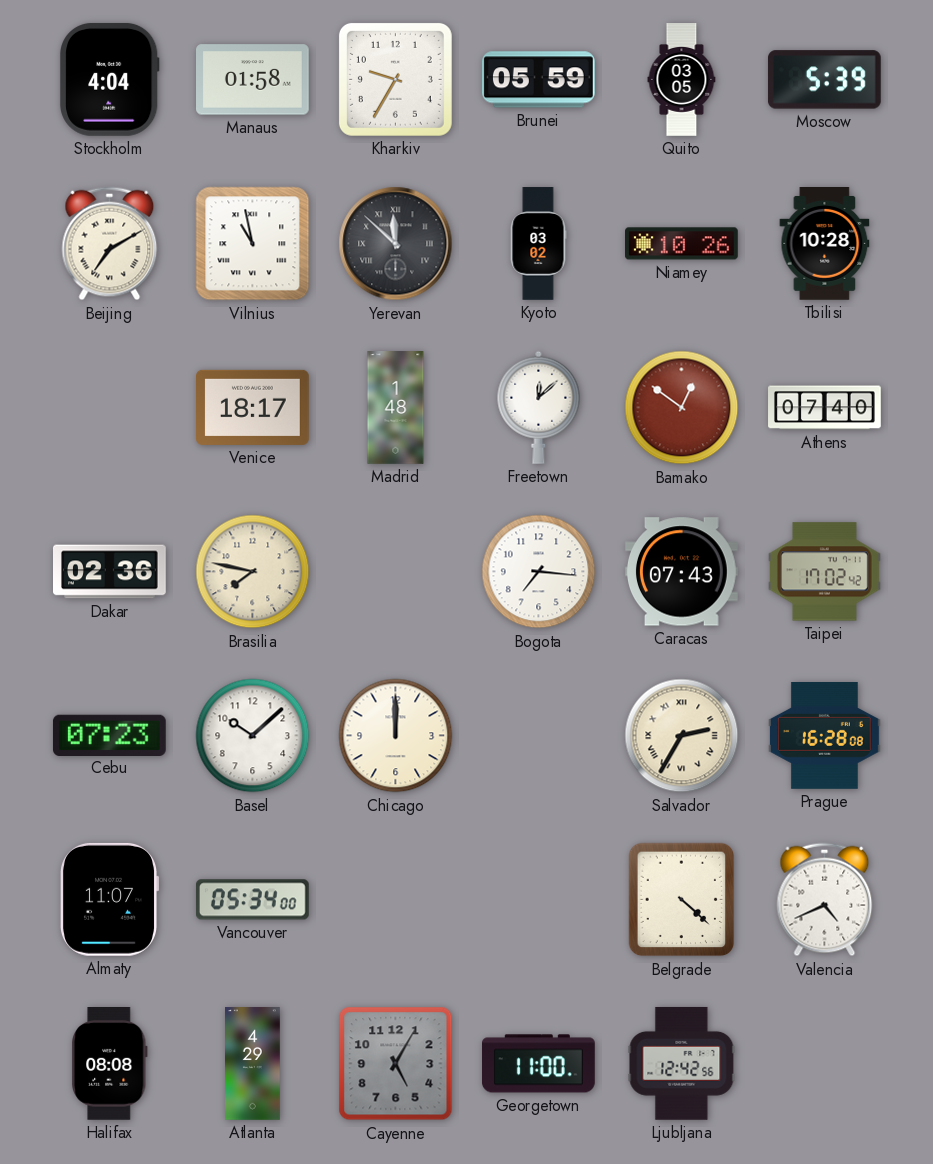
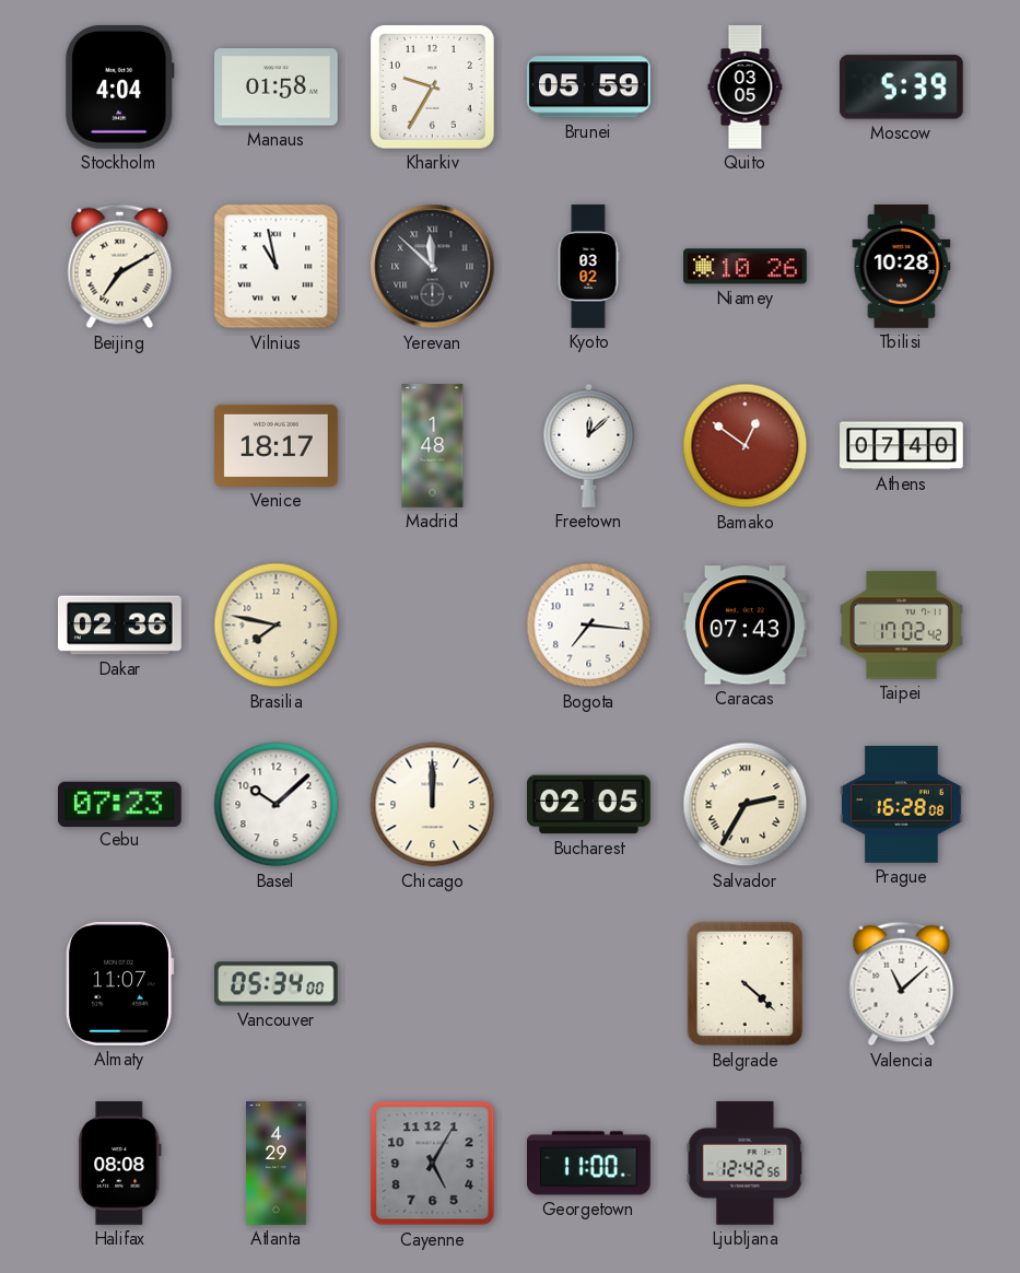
Bucharest: none -> 02:05
Valencia: 4:41 -> 11:08
